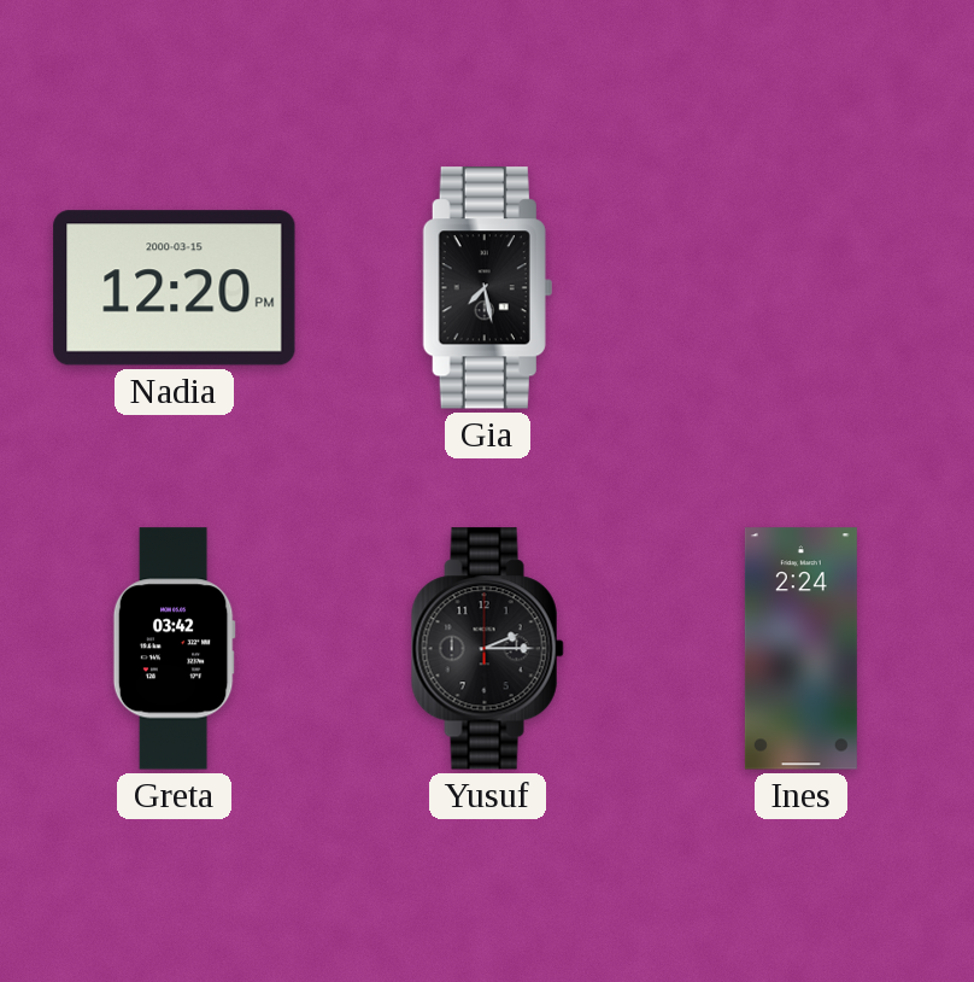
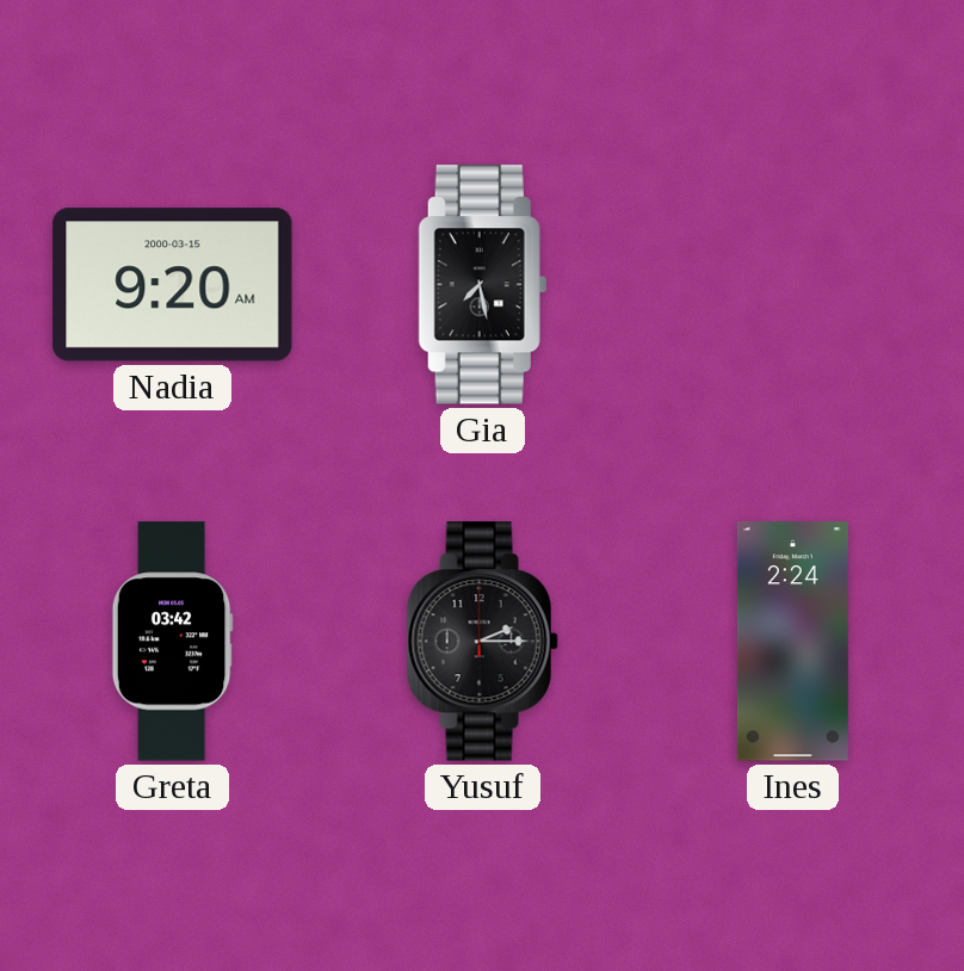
Nadia: 12:20 -> 9:20
